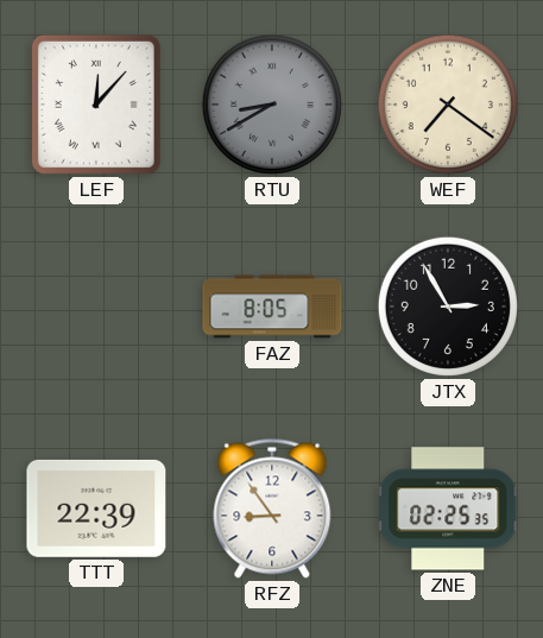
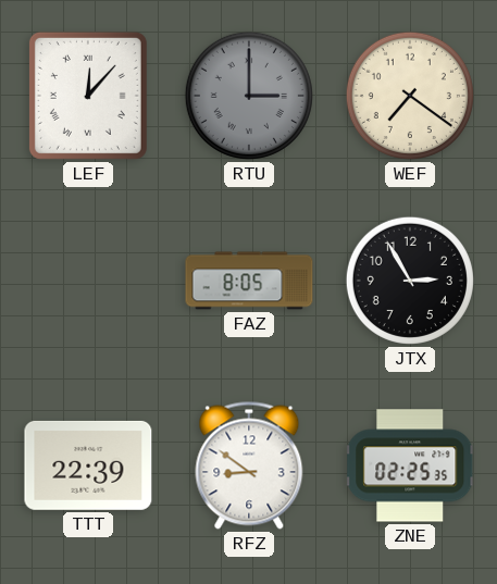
RTU: 8:40 -> 3:00
RFZ: 8:54 -> 8:51
